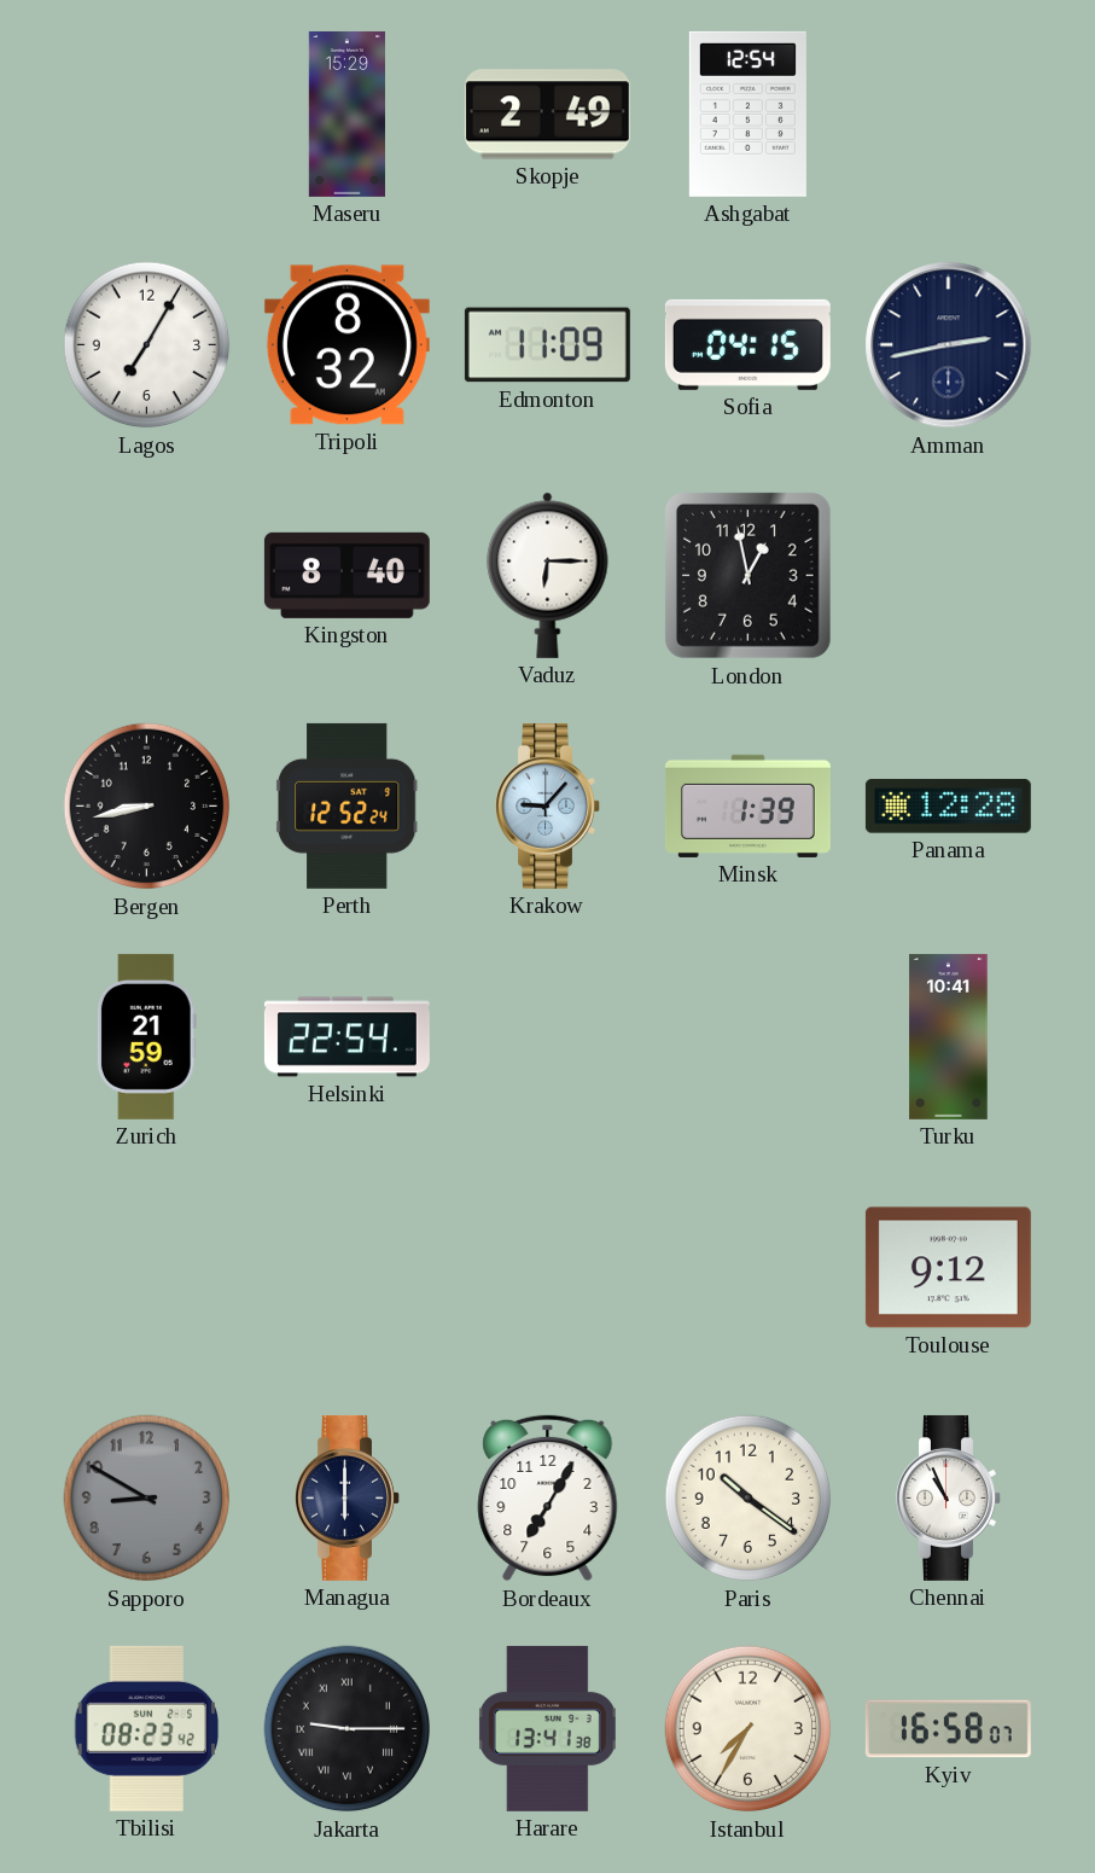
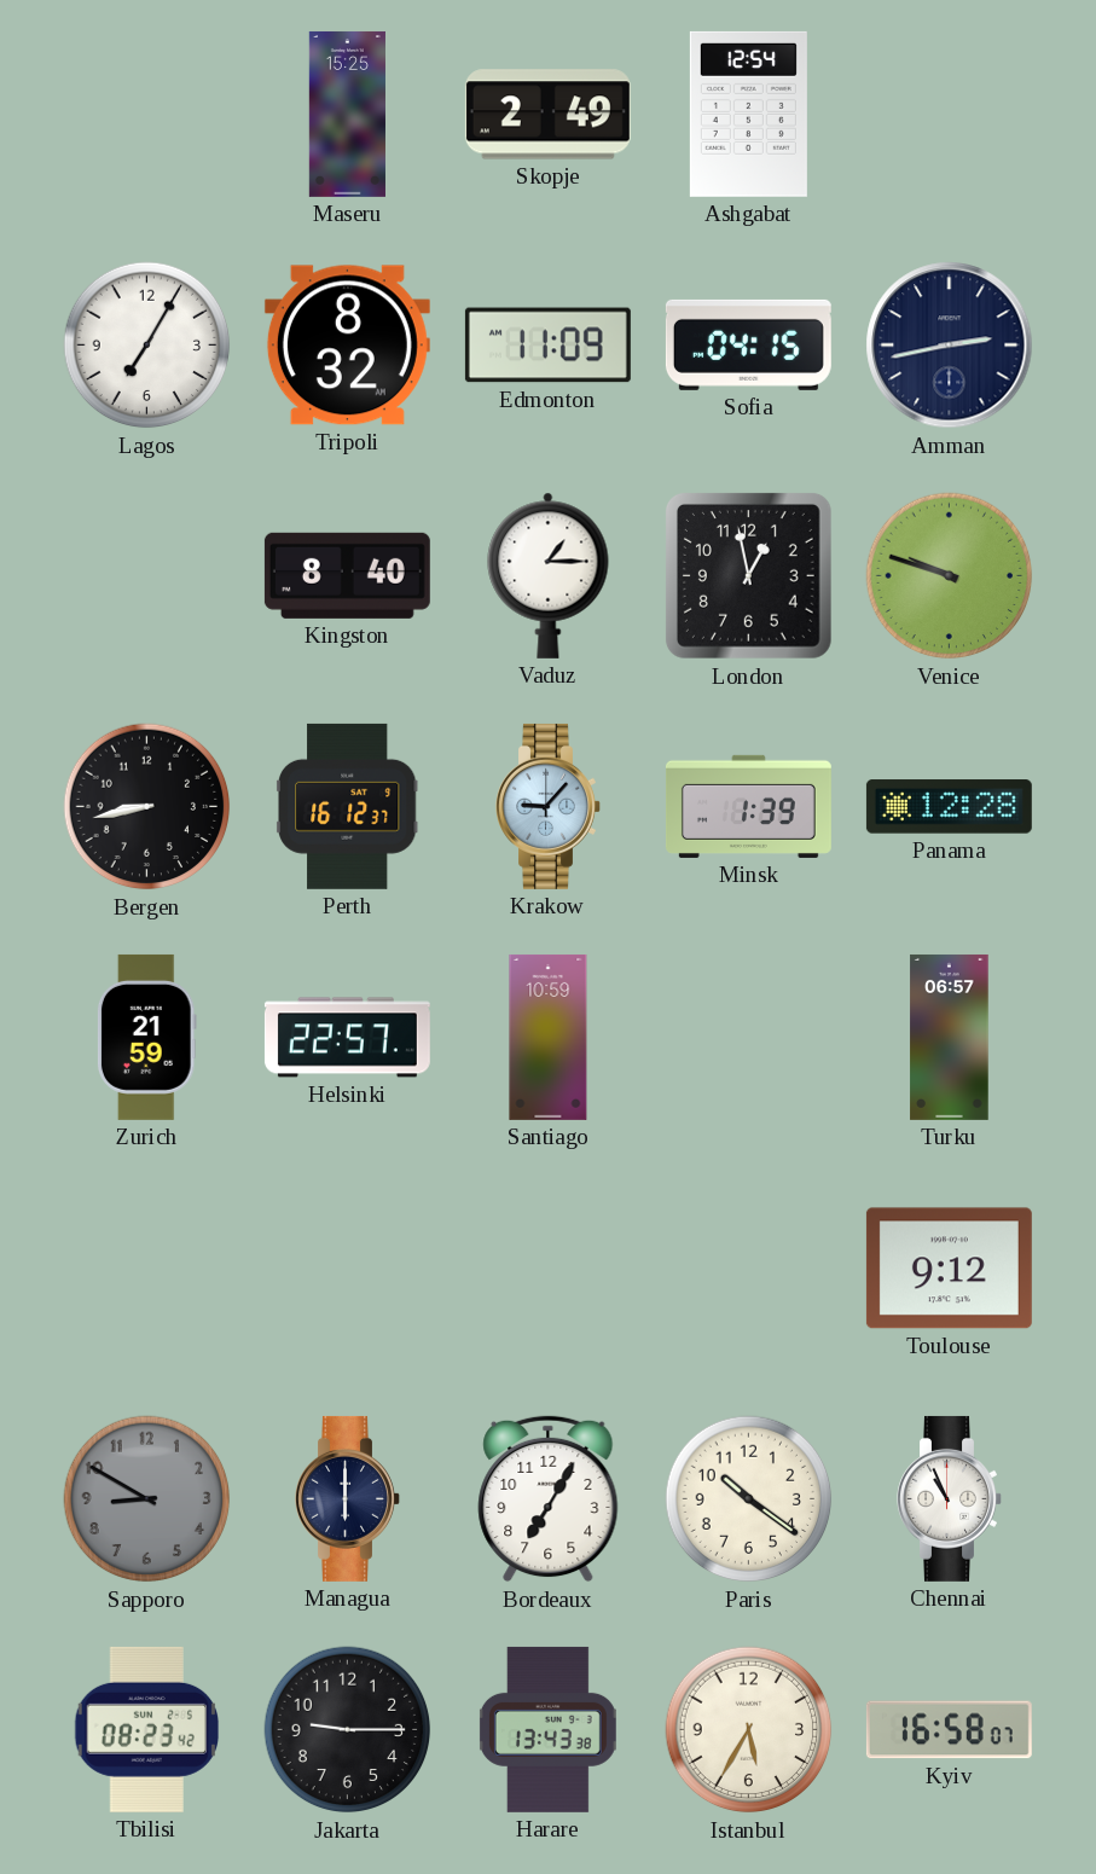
Maseru: 15:29 -> 15:25
Vaduz: 6:15 -> 1:15
Venice: none -> 9:48
Perth: 12:52 -> 16:12
Helsinki: 22:54 -> 22:57
Santiago: none -> 10:59
Turku: 10:41 -> 06:57
Jakarta numerals: Roman -> Arabic
Harare: 13:41 -> 13:43
Istanbul: 7:35 -> 5:35
